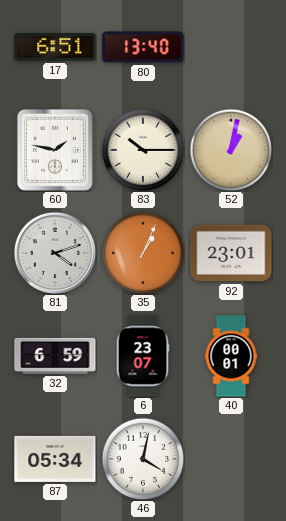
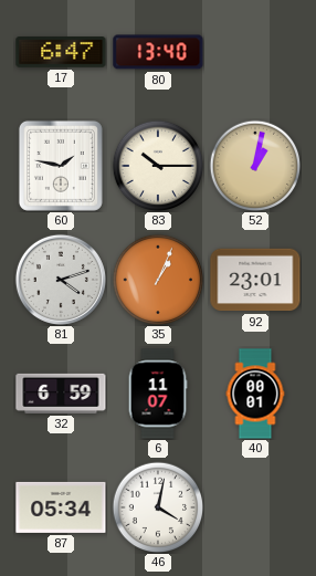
17: 6:51 -> 6:47
6: 23:07 -> 11:07
